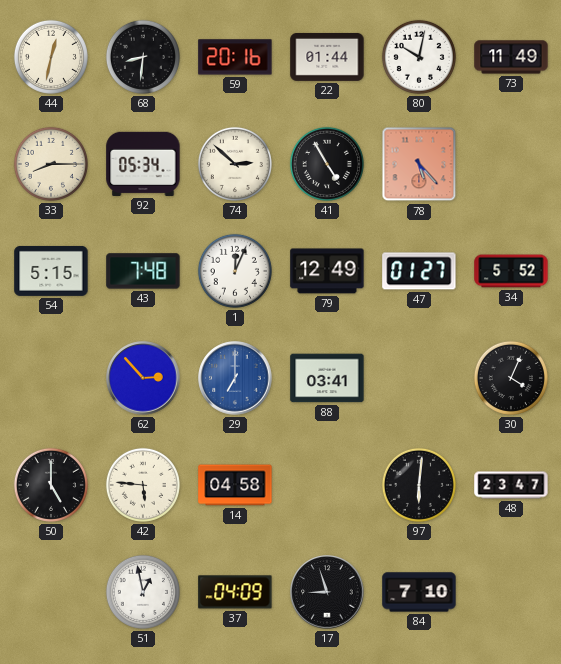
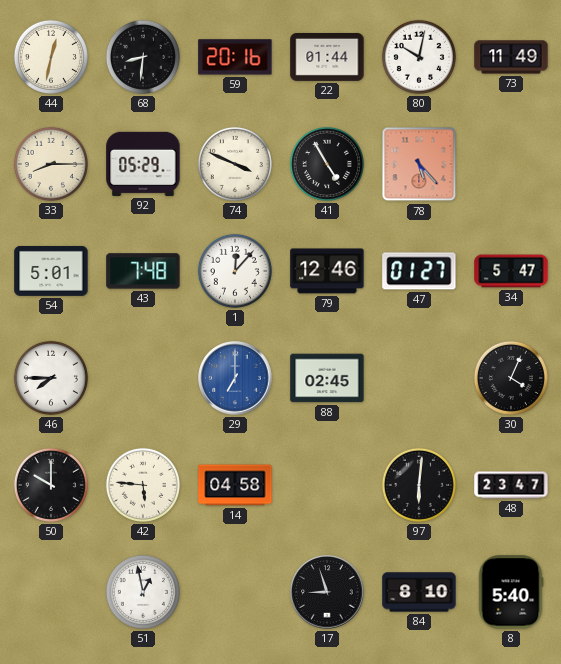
92: 05:34 -> 05:29
74: 2:52 -> 3:49
54: 5:15 -> 5:01
1: 12:04 -> 12:07
79: 12:49 -> 12:46
34: 5:52 -> 5:47
46: none -> 7:45
62: 2:53 -> none
88: 03:41 -> 02:45
50: 5:00 -> 10:00
37: 04:09 -> none
84: 7:10 -> 8:10
8: none -> 5:40
